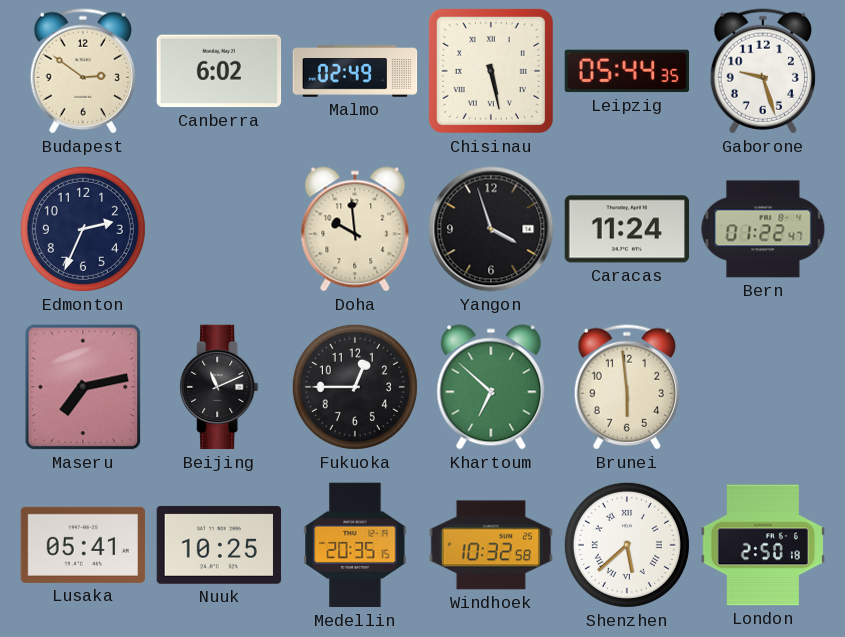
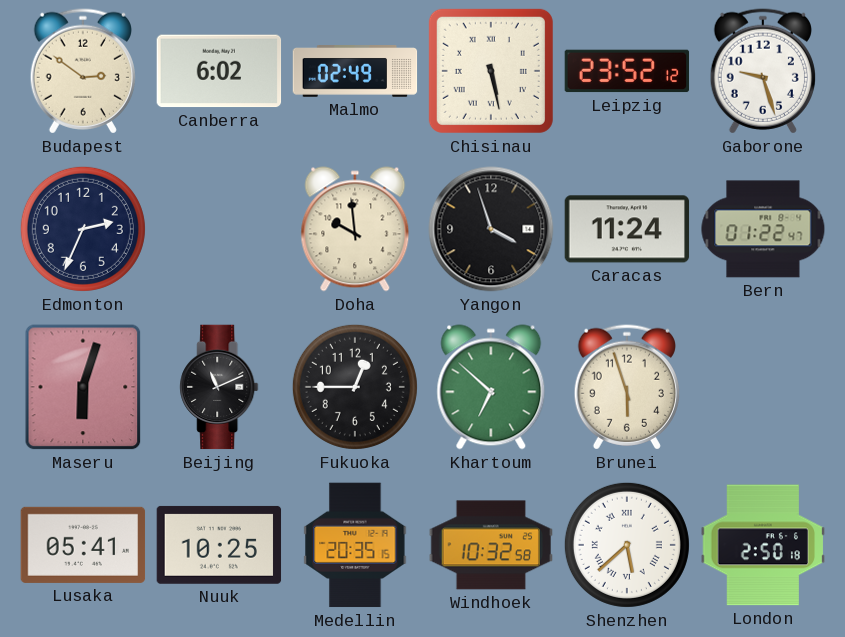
Leipzig: 05:44 -> 23:52
Maseru: 7:13 -> 6:03
Brunei: 5:59 -> 5:57
